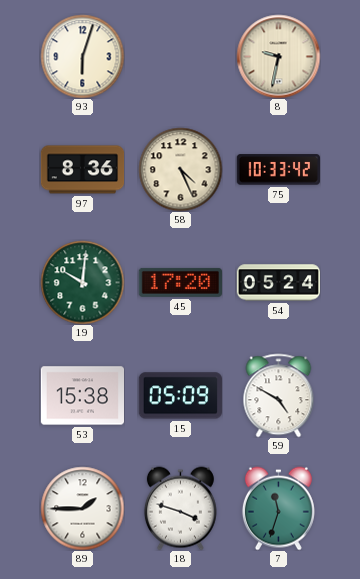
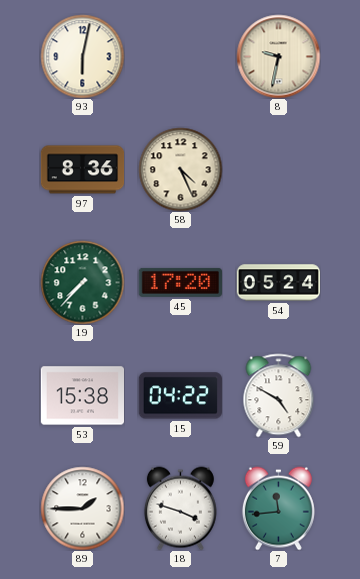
93: 6:03 -> 6:02
75: 10:33 -> none
19: 10:01 -> 7:37
15: 05:09 -> 04:22
7: 11:33 -> 11:44
